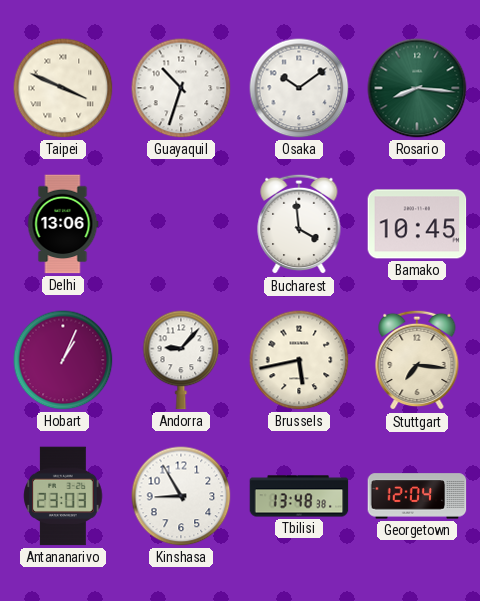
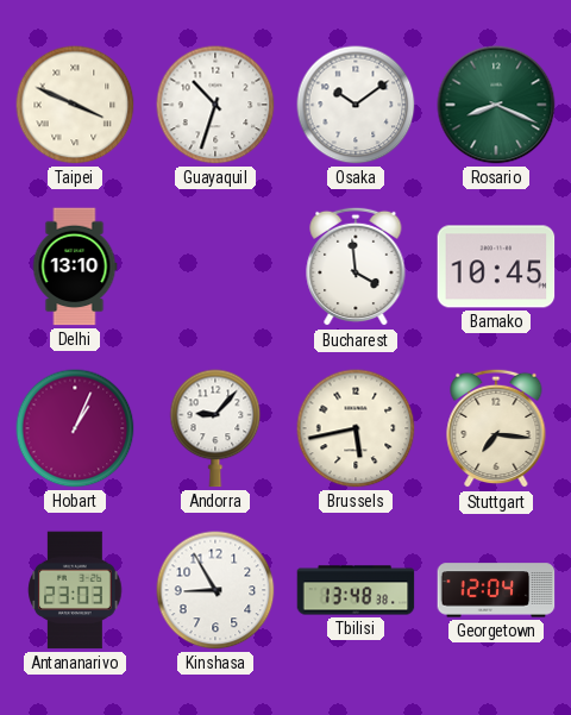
Rosario: 8:16 -> 8:19
Delhi: 13:06 -> 13:10
